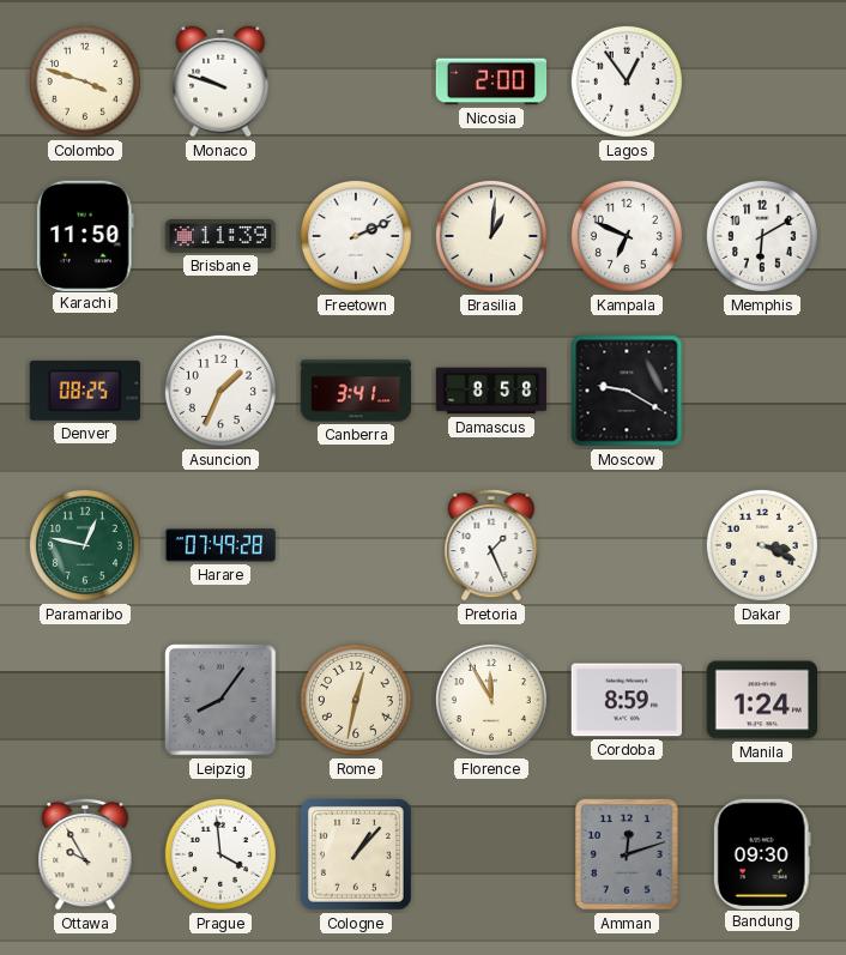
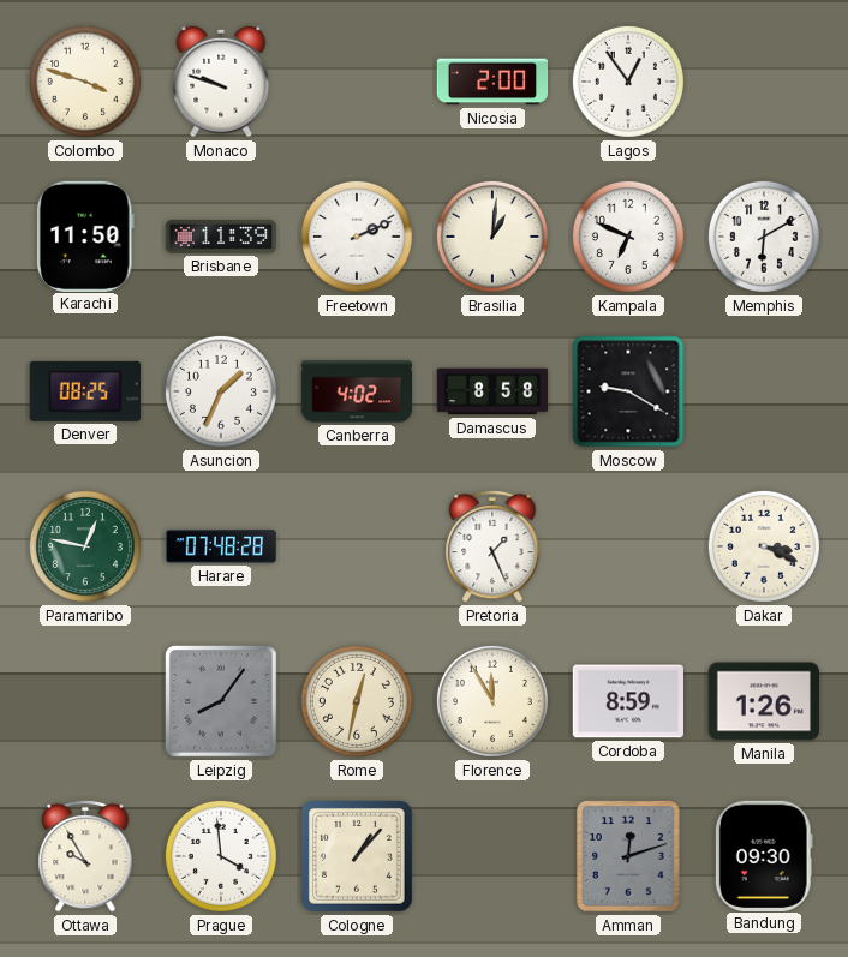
Canberra: 3:41 -> 4:02
Harare: 07:49 -> 07:48
Manila: 1:24 -> 1:26
